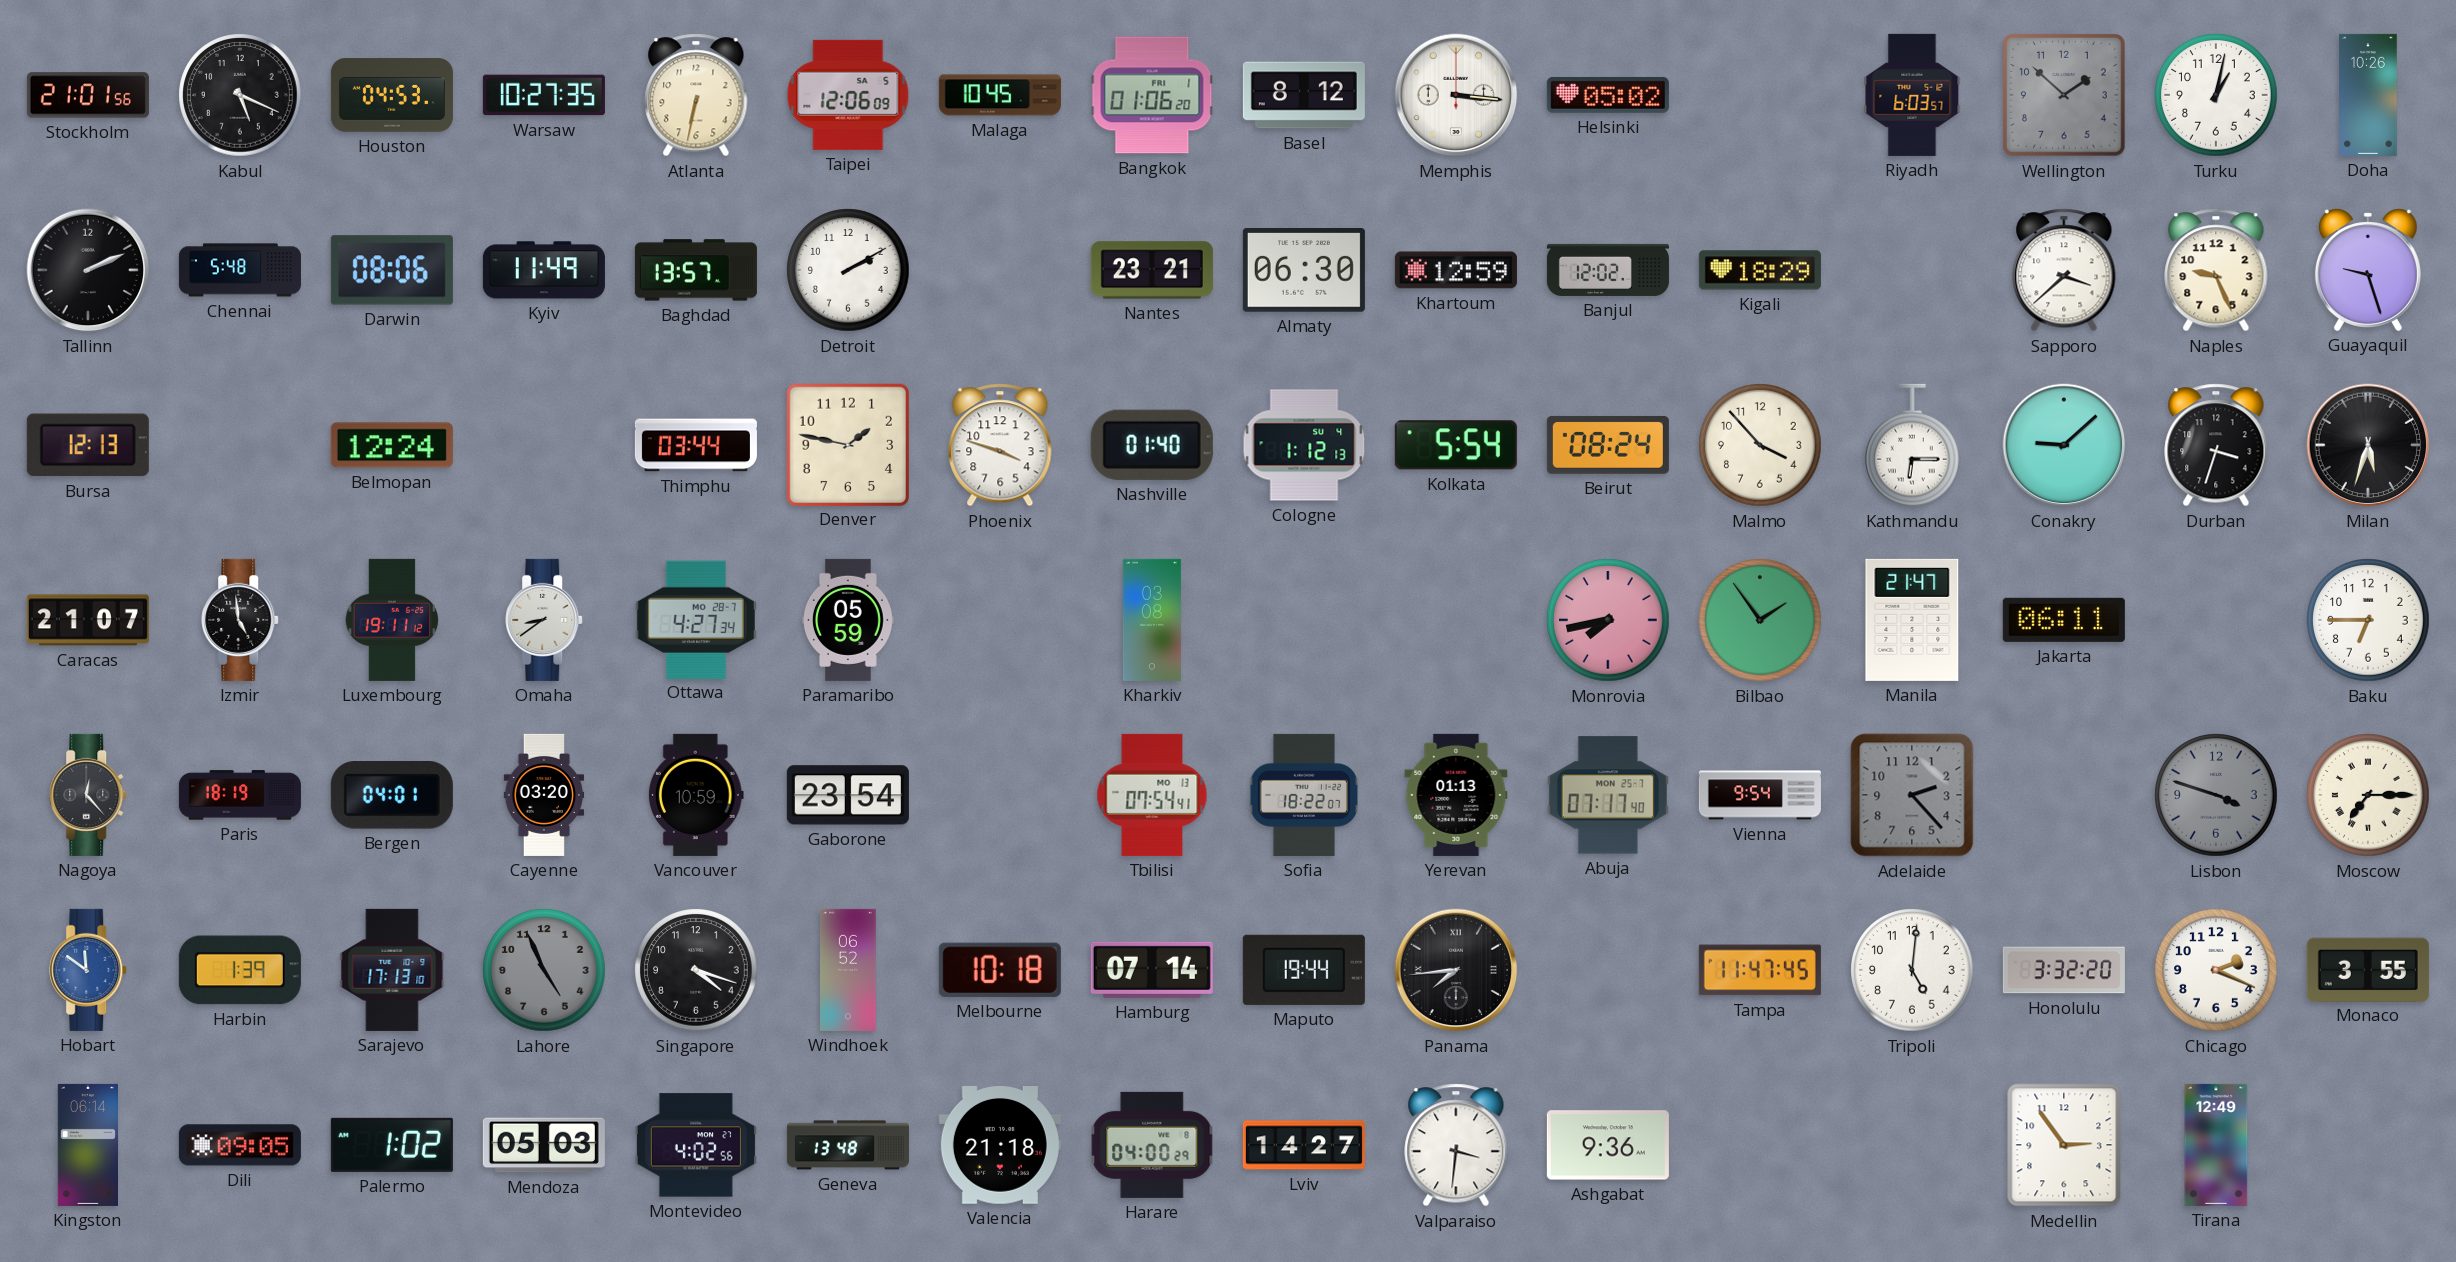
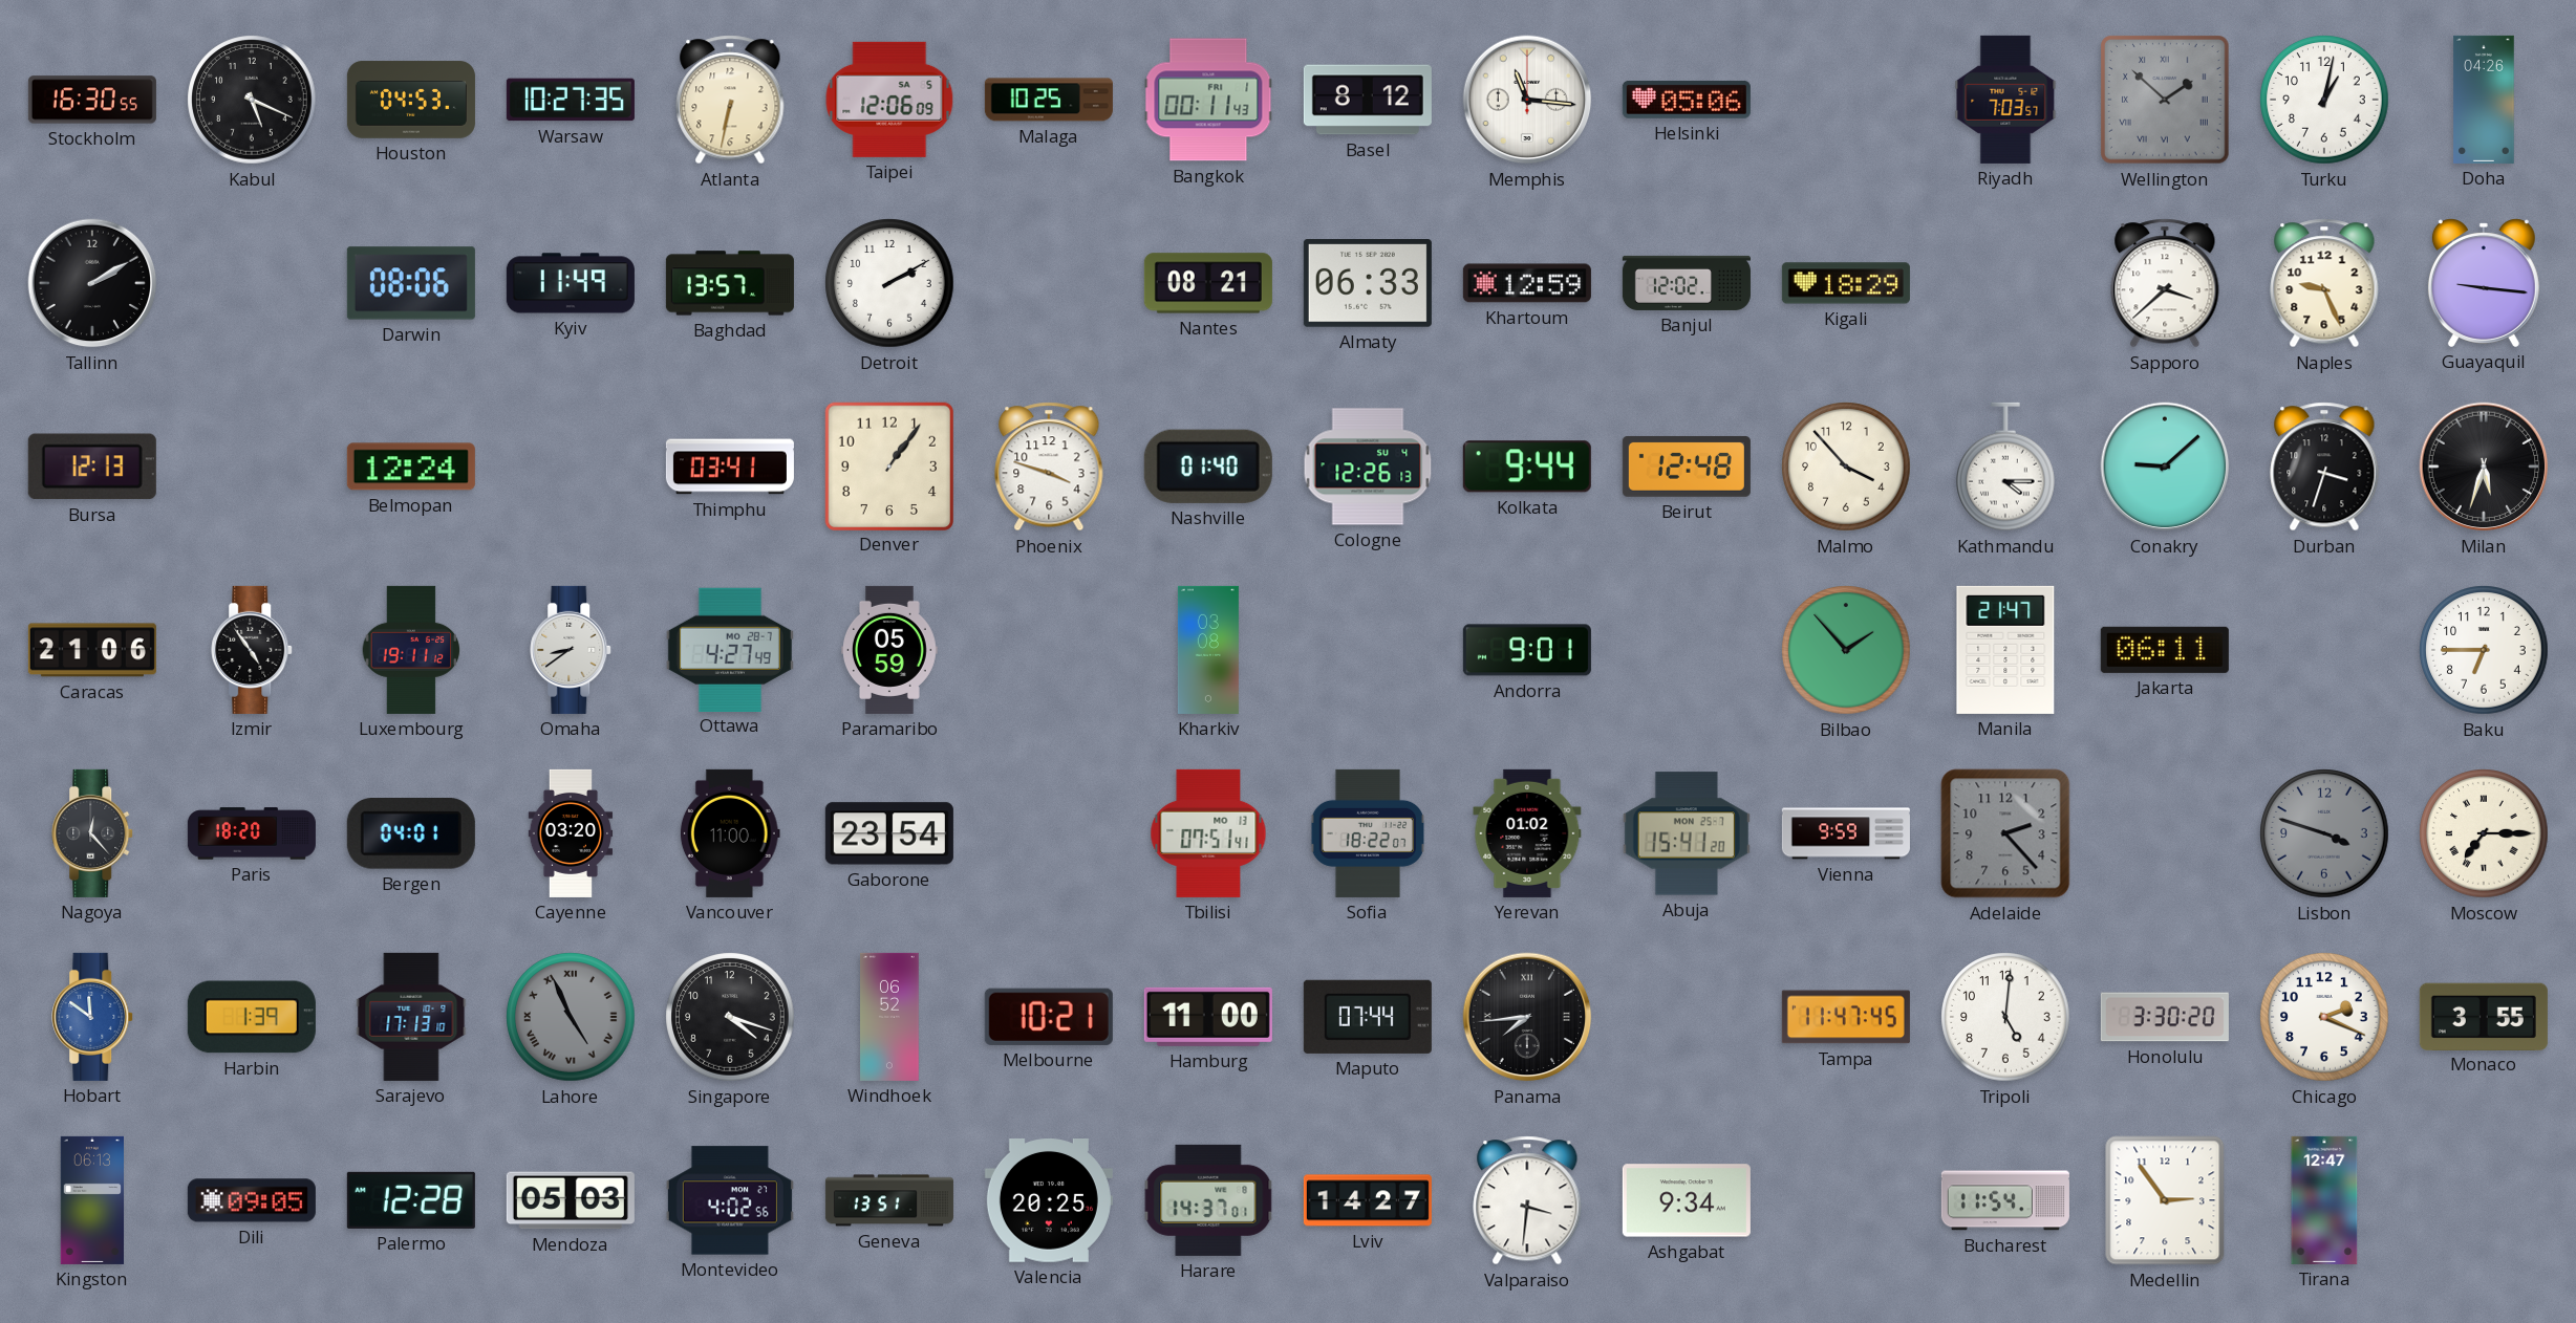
Stockholm: 21:01 -> 16:30
Malaga: 10:45 -> 10:25
Bangkok: 01:06 -> 00:11
Memphis: 3:16 -> 11:16
Helsinki: 05:02 -> 05:06
Riyadh: 6:03 -> 7:03
Wellington numerals: Arabic -> Roman
Doha: 10:26 -> 04:26
Tallinn: 2:11 -> 2:10
Chennai: 5:48 -> none
Nantes: 23:21 -> 08:21
Almaty: 06:30 -> 06:33
Guayaquil: 9:27 -> 9:16
Thimphu: 03:44 -> 03:41
Denver: 1:47 -> 1:06
Cologne: 1:12 -> 12:26
Kolkata: 5:54 -> 9:44
Beirut: 08:24 -> 12:48
Kathmandu: 6:15 -> 4:15
Caracas: 21:07 -> 21:06
Izmir: 4:59 -> 4:54
Ottawa: 4:27:34 -> 4:27:49
Andorra: none -> 9:01
Monrovia: 7:43 -> none
Bilbao: 1:54 -> 1:53
Paris: 18:19 -> 18:20
Vancouver: 10:59 -> 11:00
Tbilisi: 07:54 -> 07:51
Yerevan: 01:13 -> 01:02
Abuja: 07:17 -> 15:41
Vienna: 9:54 -> 9:59
Lahore numerals: Arabic -> Roman
Melbourne: 10:18 -> 10:21
Hamburg: 07:14 -> 11:00
Maputo: 19:44 -> 07:44
Honolulu: 3:32 -> 3:30
Kingston: 06:14 -> 06:13
Palermo: 1:02 -> 12:28
Geneva: 13:48 -> 13:51
Valencia: 21:18 -> 20:25
Harare: 04:00 -> 14:37
Ashgabat: 9:36 -> 9:34
Bucharest: none -> 11:54
Tirana: 12:49 -> 12:47
